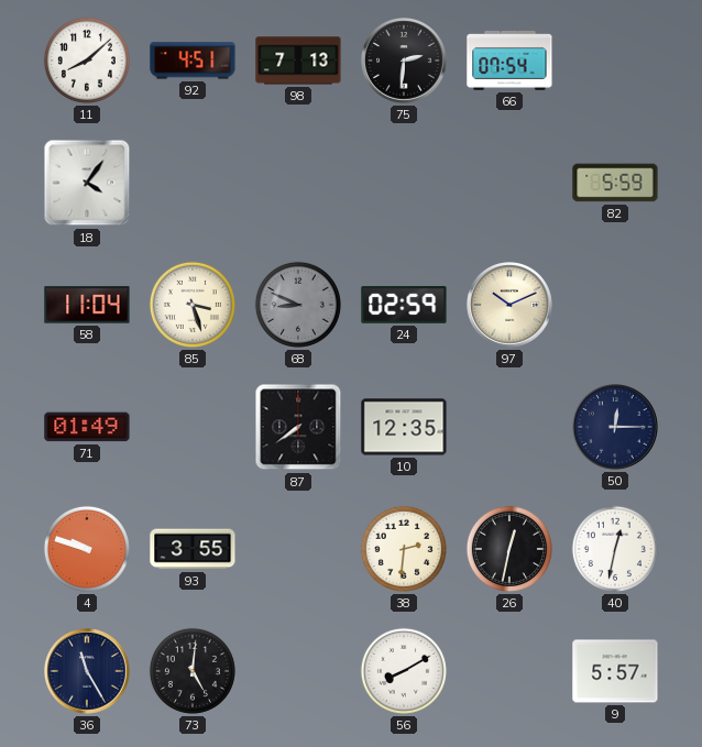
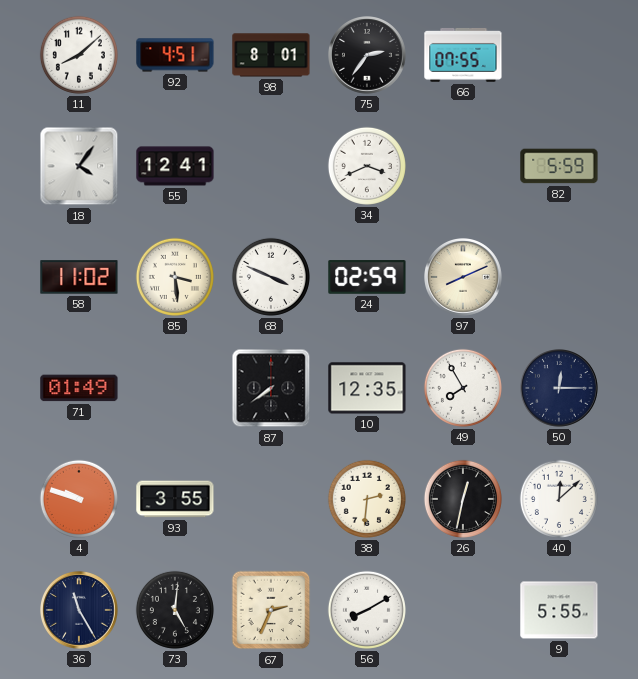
98: 7:13 -> 8:01
75: 2:31 -> 2:36
66: 07:54 -> 07:55
55: none -> 12:41
34: none -> 3:41
58: 11:04 -> 11:02
85: 3:27 -> 3:29
68: 8:49 -> 3:49
68 dial: grey -> white
97: 10:11 -> 8:11
49: none -> 7:55
40: 12:32 -> 12:08
67: none -> 2:34
9: 5:57 -> 5:55
